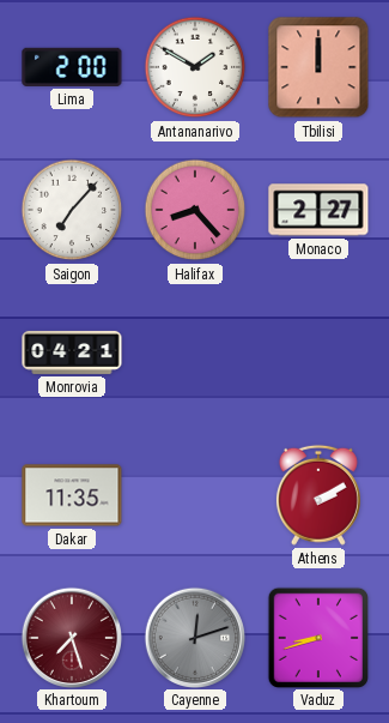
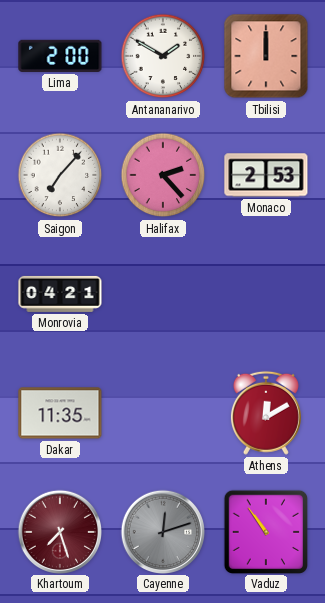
Halifax: 8:23 -> 2:23
Monaco: 2:27 -> 2:53
Athens: 2:10 -> 12:10
Vaduz: 8:42 -> 10:54
